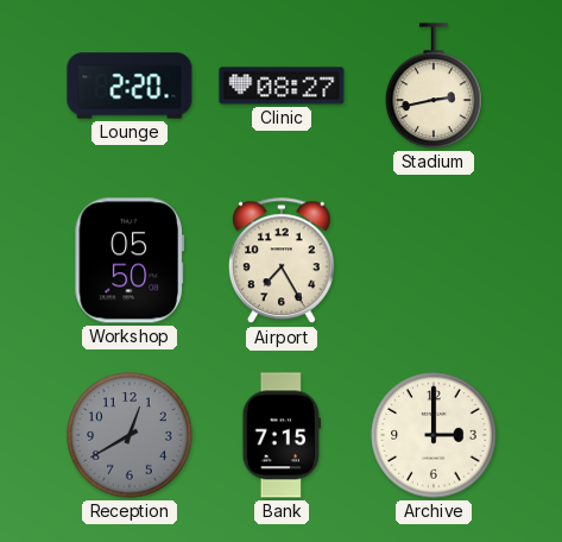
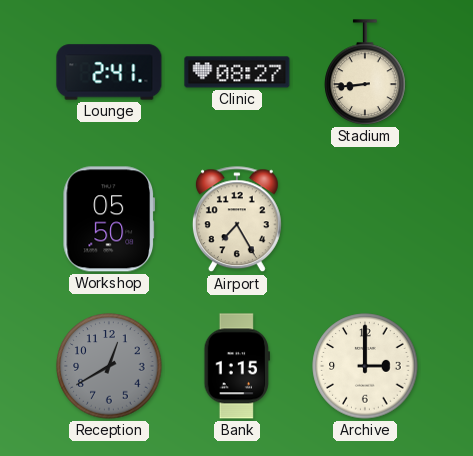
Lounge: 2:20 -> 2:41
Stadium: 2:43 -> 8:44
Bank: 7:15 -> 1:15
